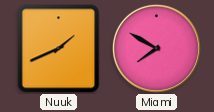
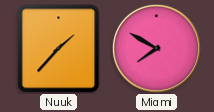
Nuuk: 1:41 -> 1:37
